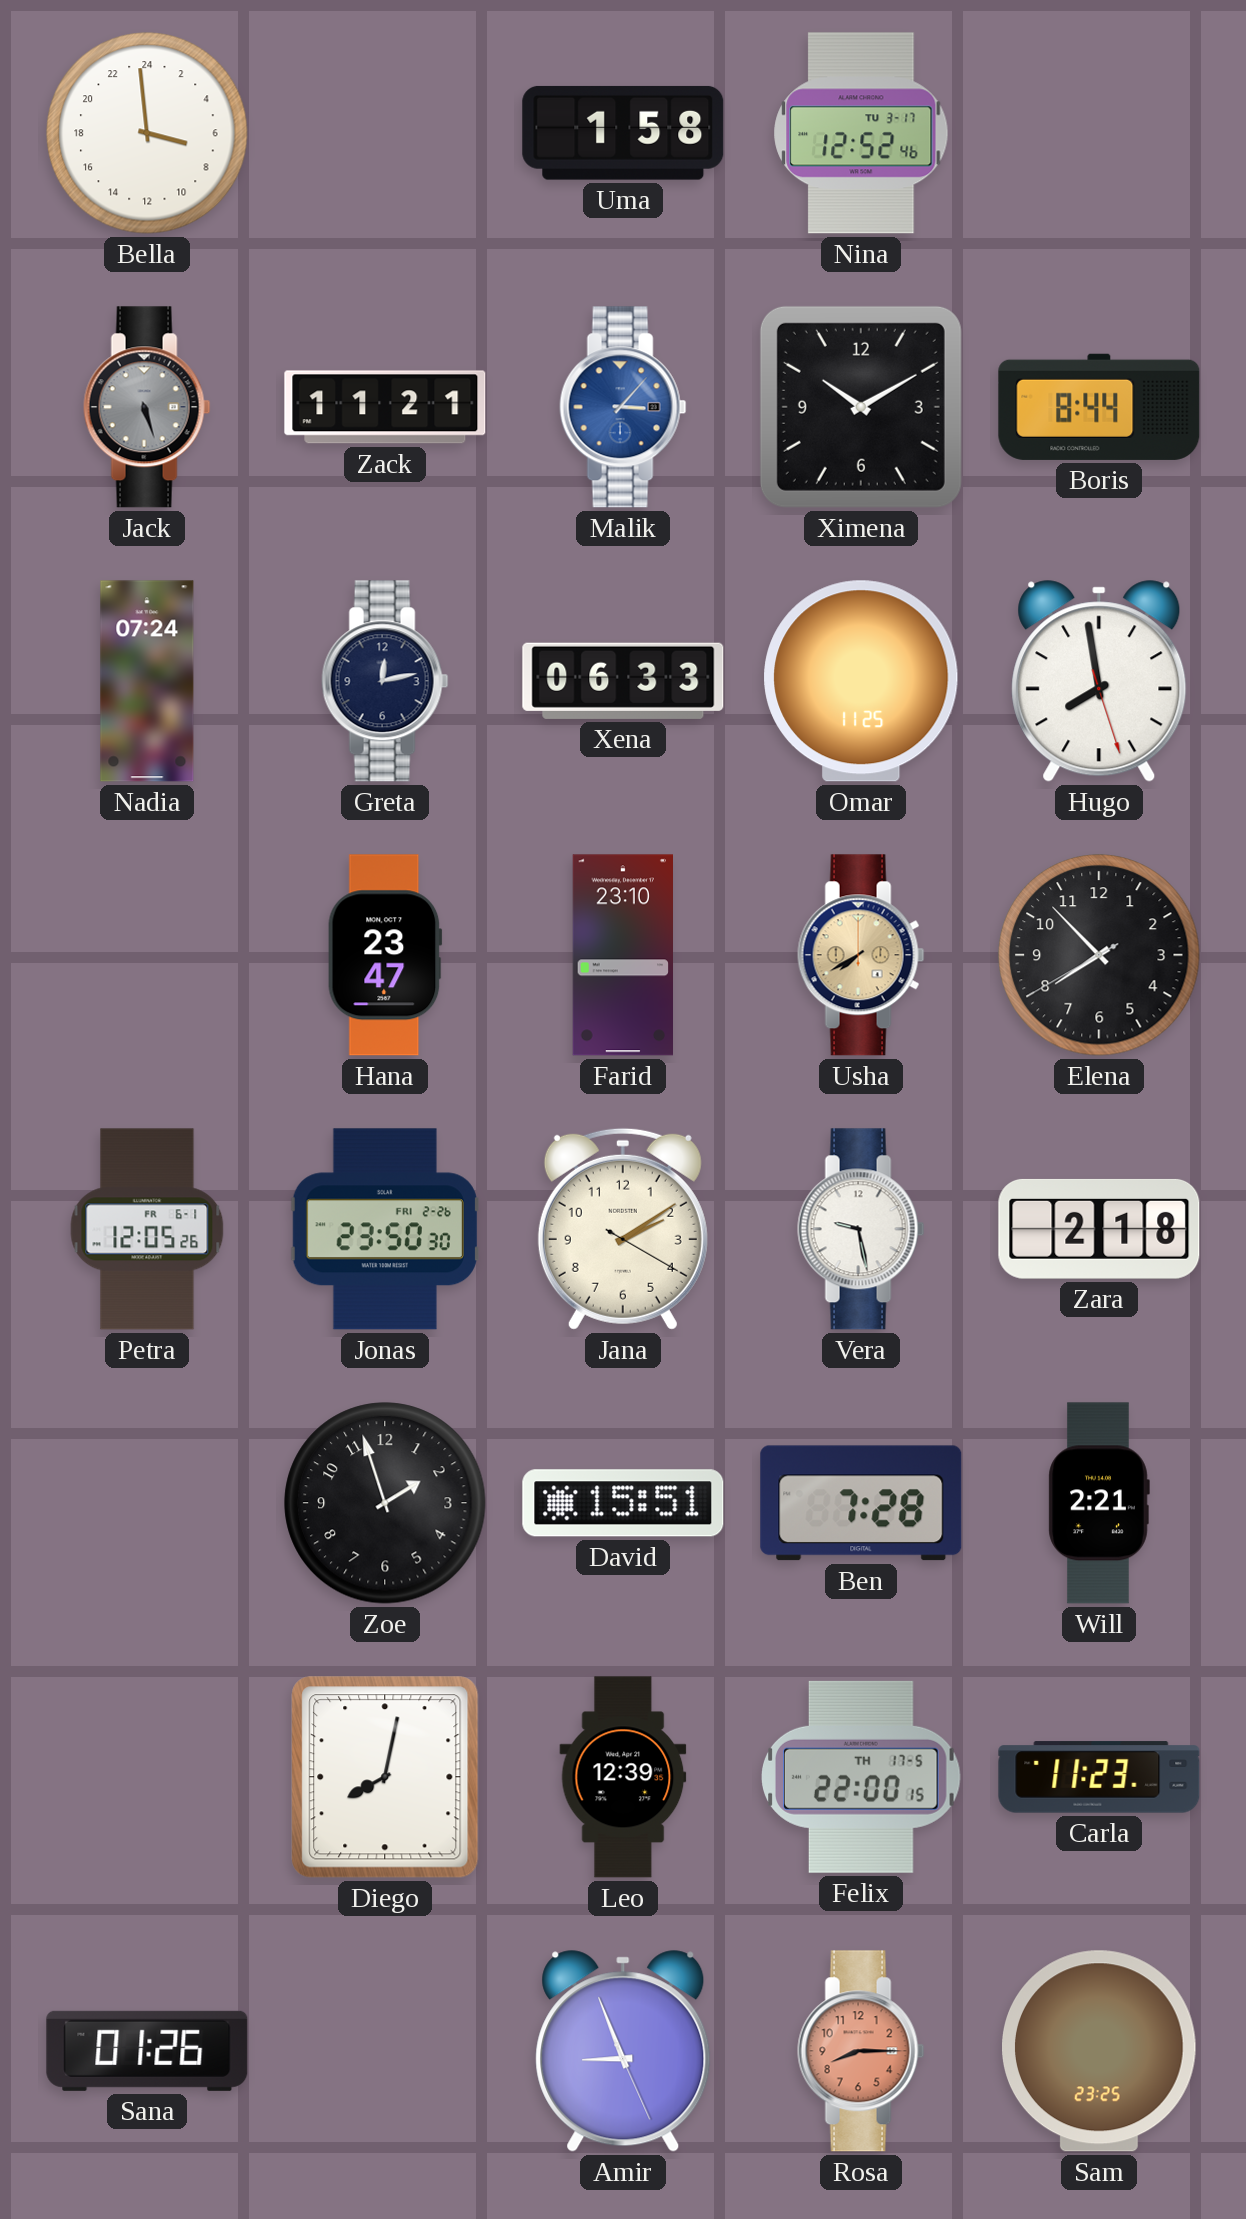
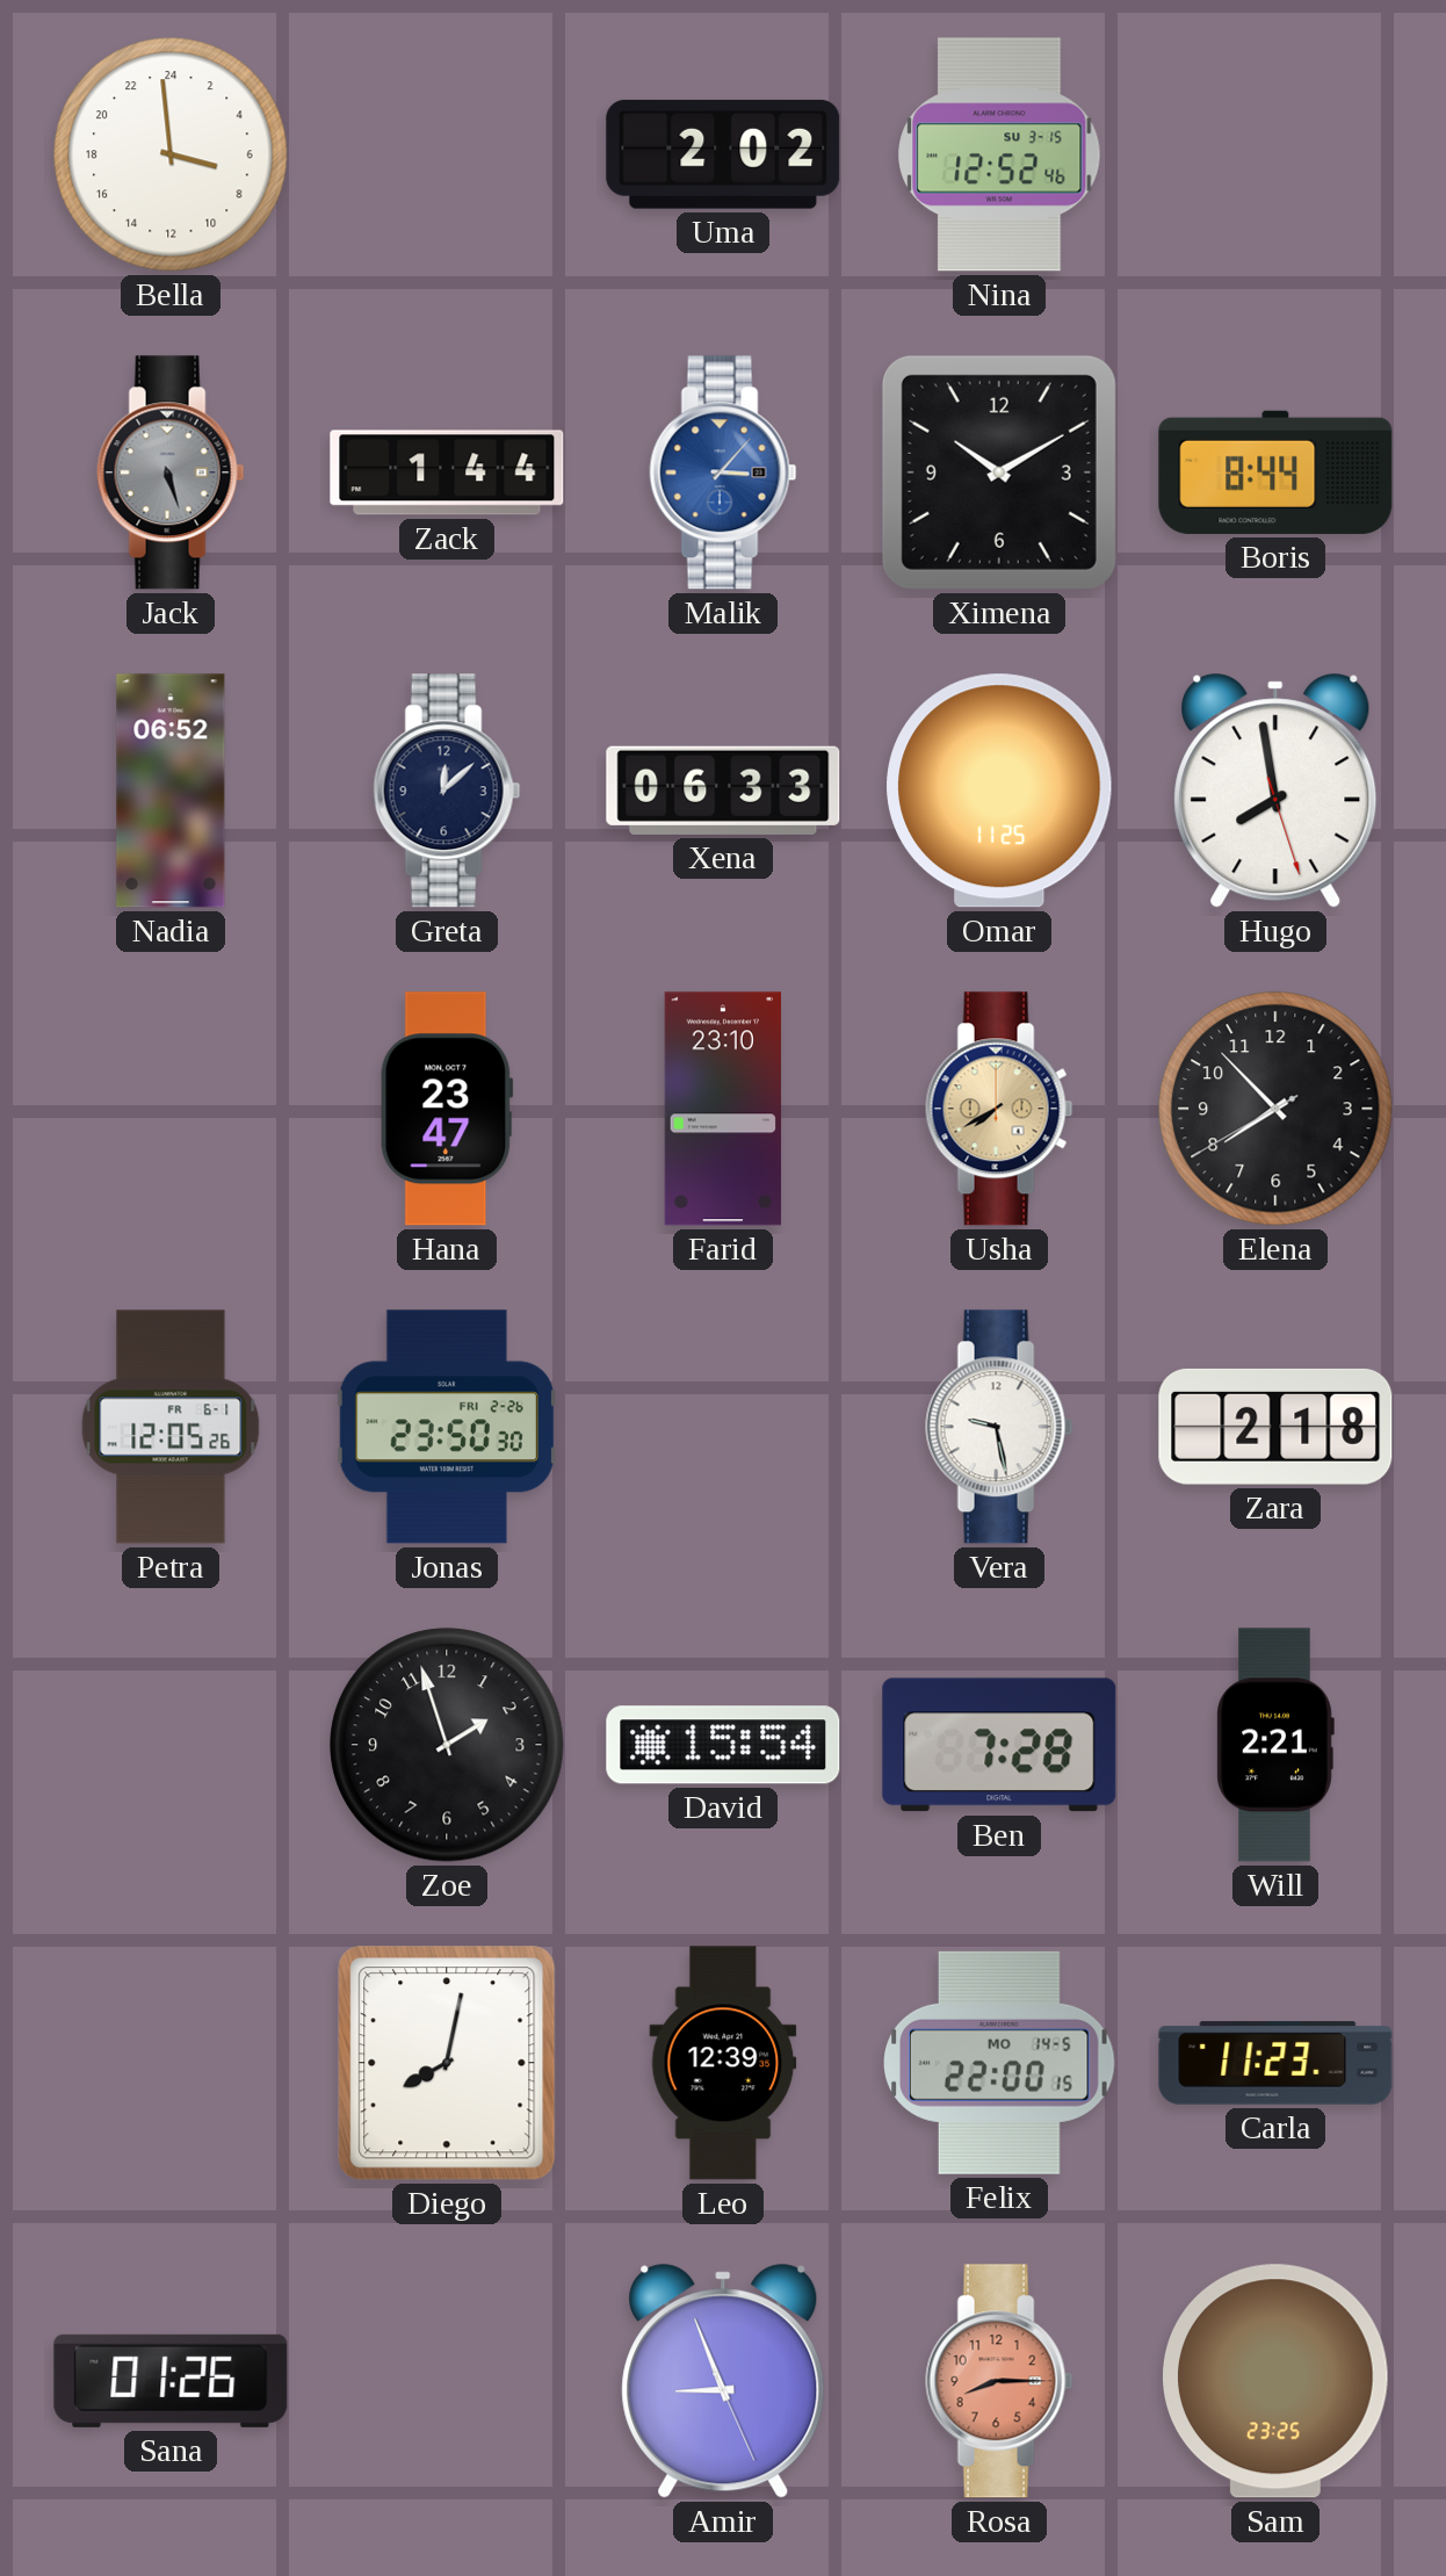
Uma: 1:58 -> 2:02
Nina date: TU 3-17 -> SU 3-15
Zack: 11:21 -> 1:44
Nadia: 07:24 -> 06:52
Greta: 12:13 -> 12:08
Jana: 2:09 -> none
David: 15:51 -> 15:54
Felix date: TH 17-5 -> MO 14-5
